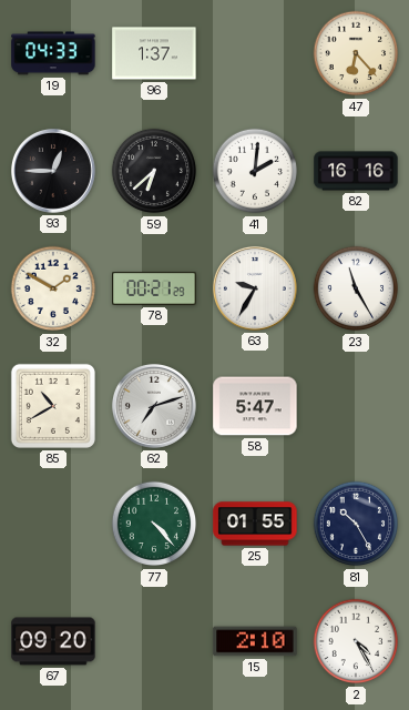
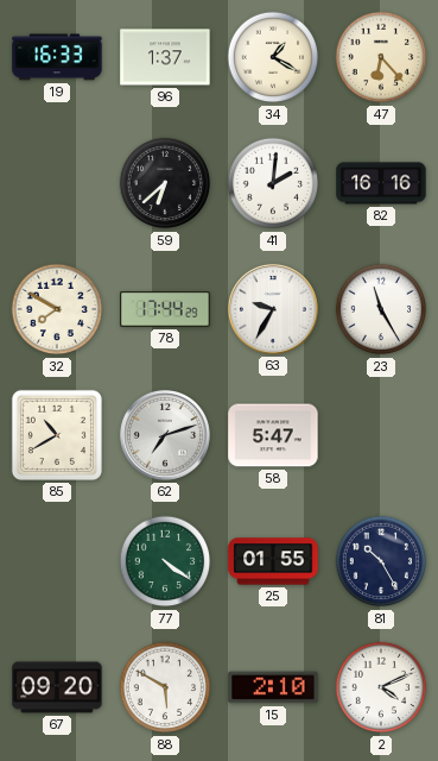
19: 04:33 -> 16:33
34: none -> 1:20
93: 12:45 -> none
32: 1:50 -> 7:50
78: 00:21 -> 17:44
77: 4:23 -> 4:21
88: none -> 5:50
2: 4:25 -> 4:11
